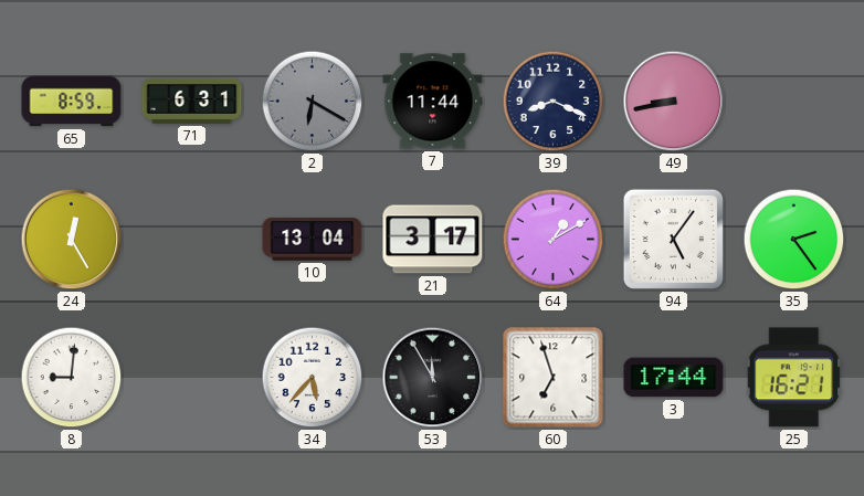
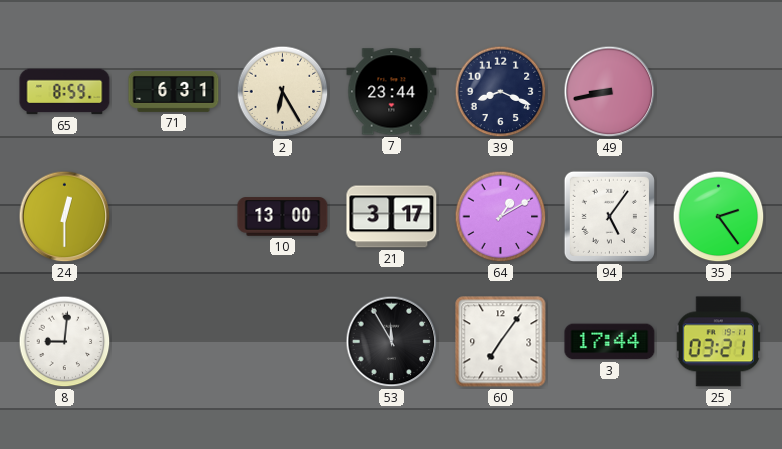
2: 6:20 -> 6:25
2 dial: grey -> cream
7: 11:44 -> 23:44
24: 12:25 -> 12:30
10: 13:04 -> 13:00
34: 5:37 -> none
60: 6:57 -> 7:06
25: 16:21 -> 03:21
